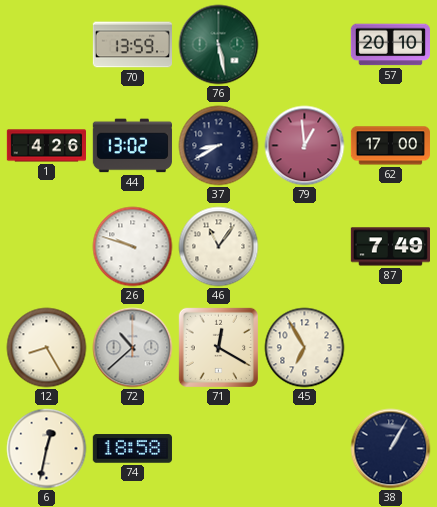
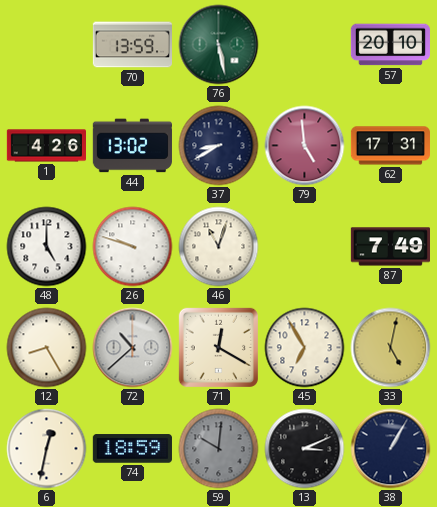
79: 12:59 -> 4:59
62: 17:00 -> 17:31
48: none -> 5:00
46: 11:06 -> 11:03
33: none -> 5:02
74: 18:58 -> 18:59
59: none -> 10:01
13: none -> 3:11
